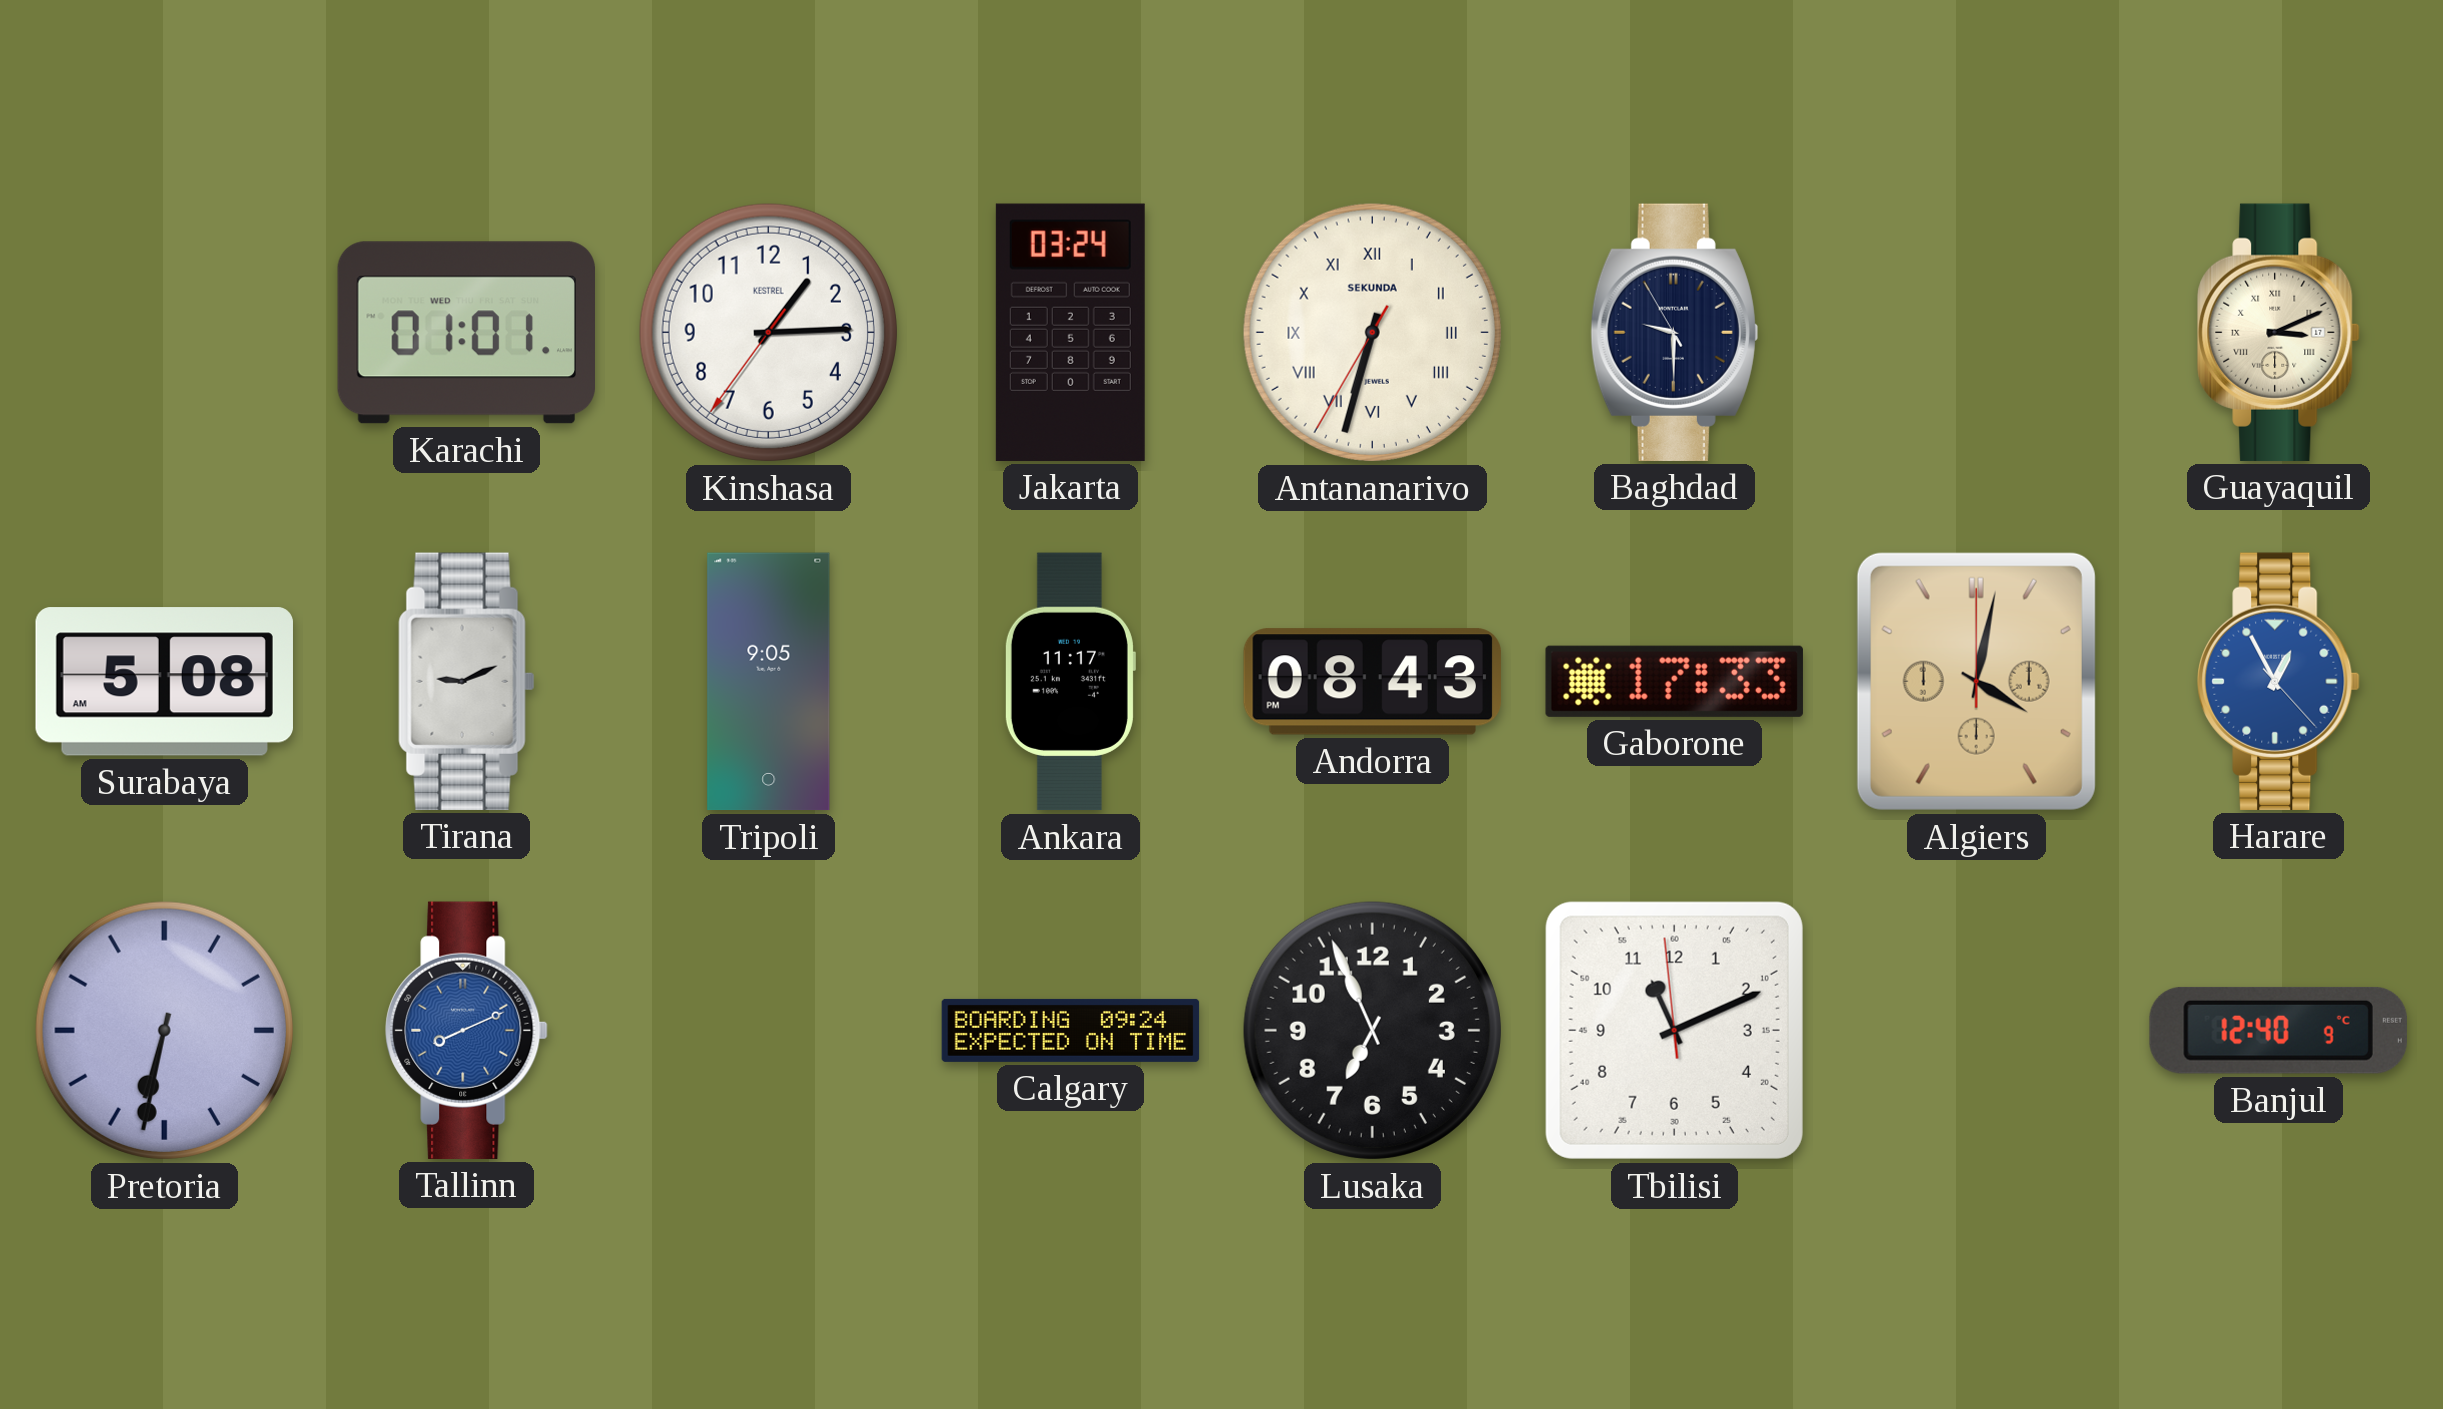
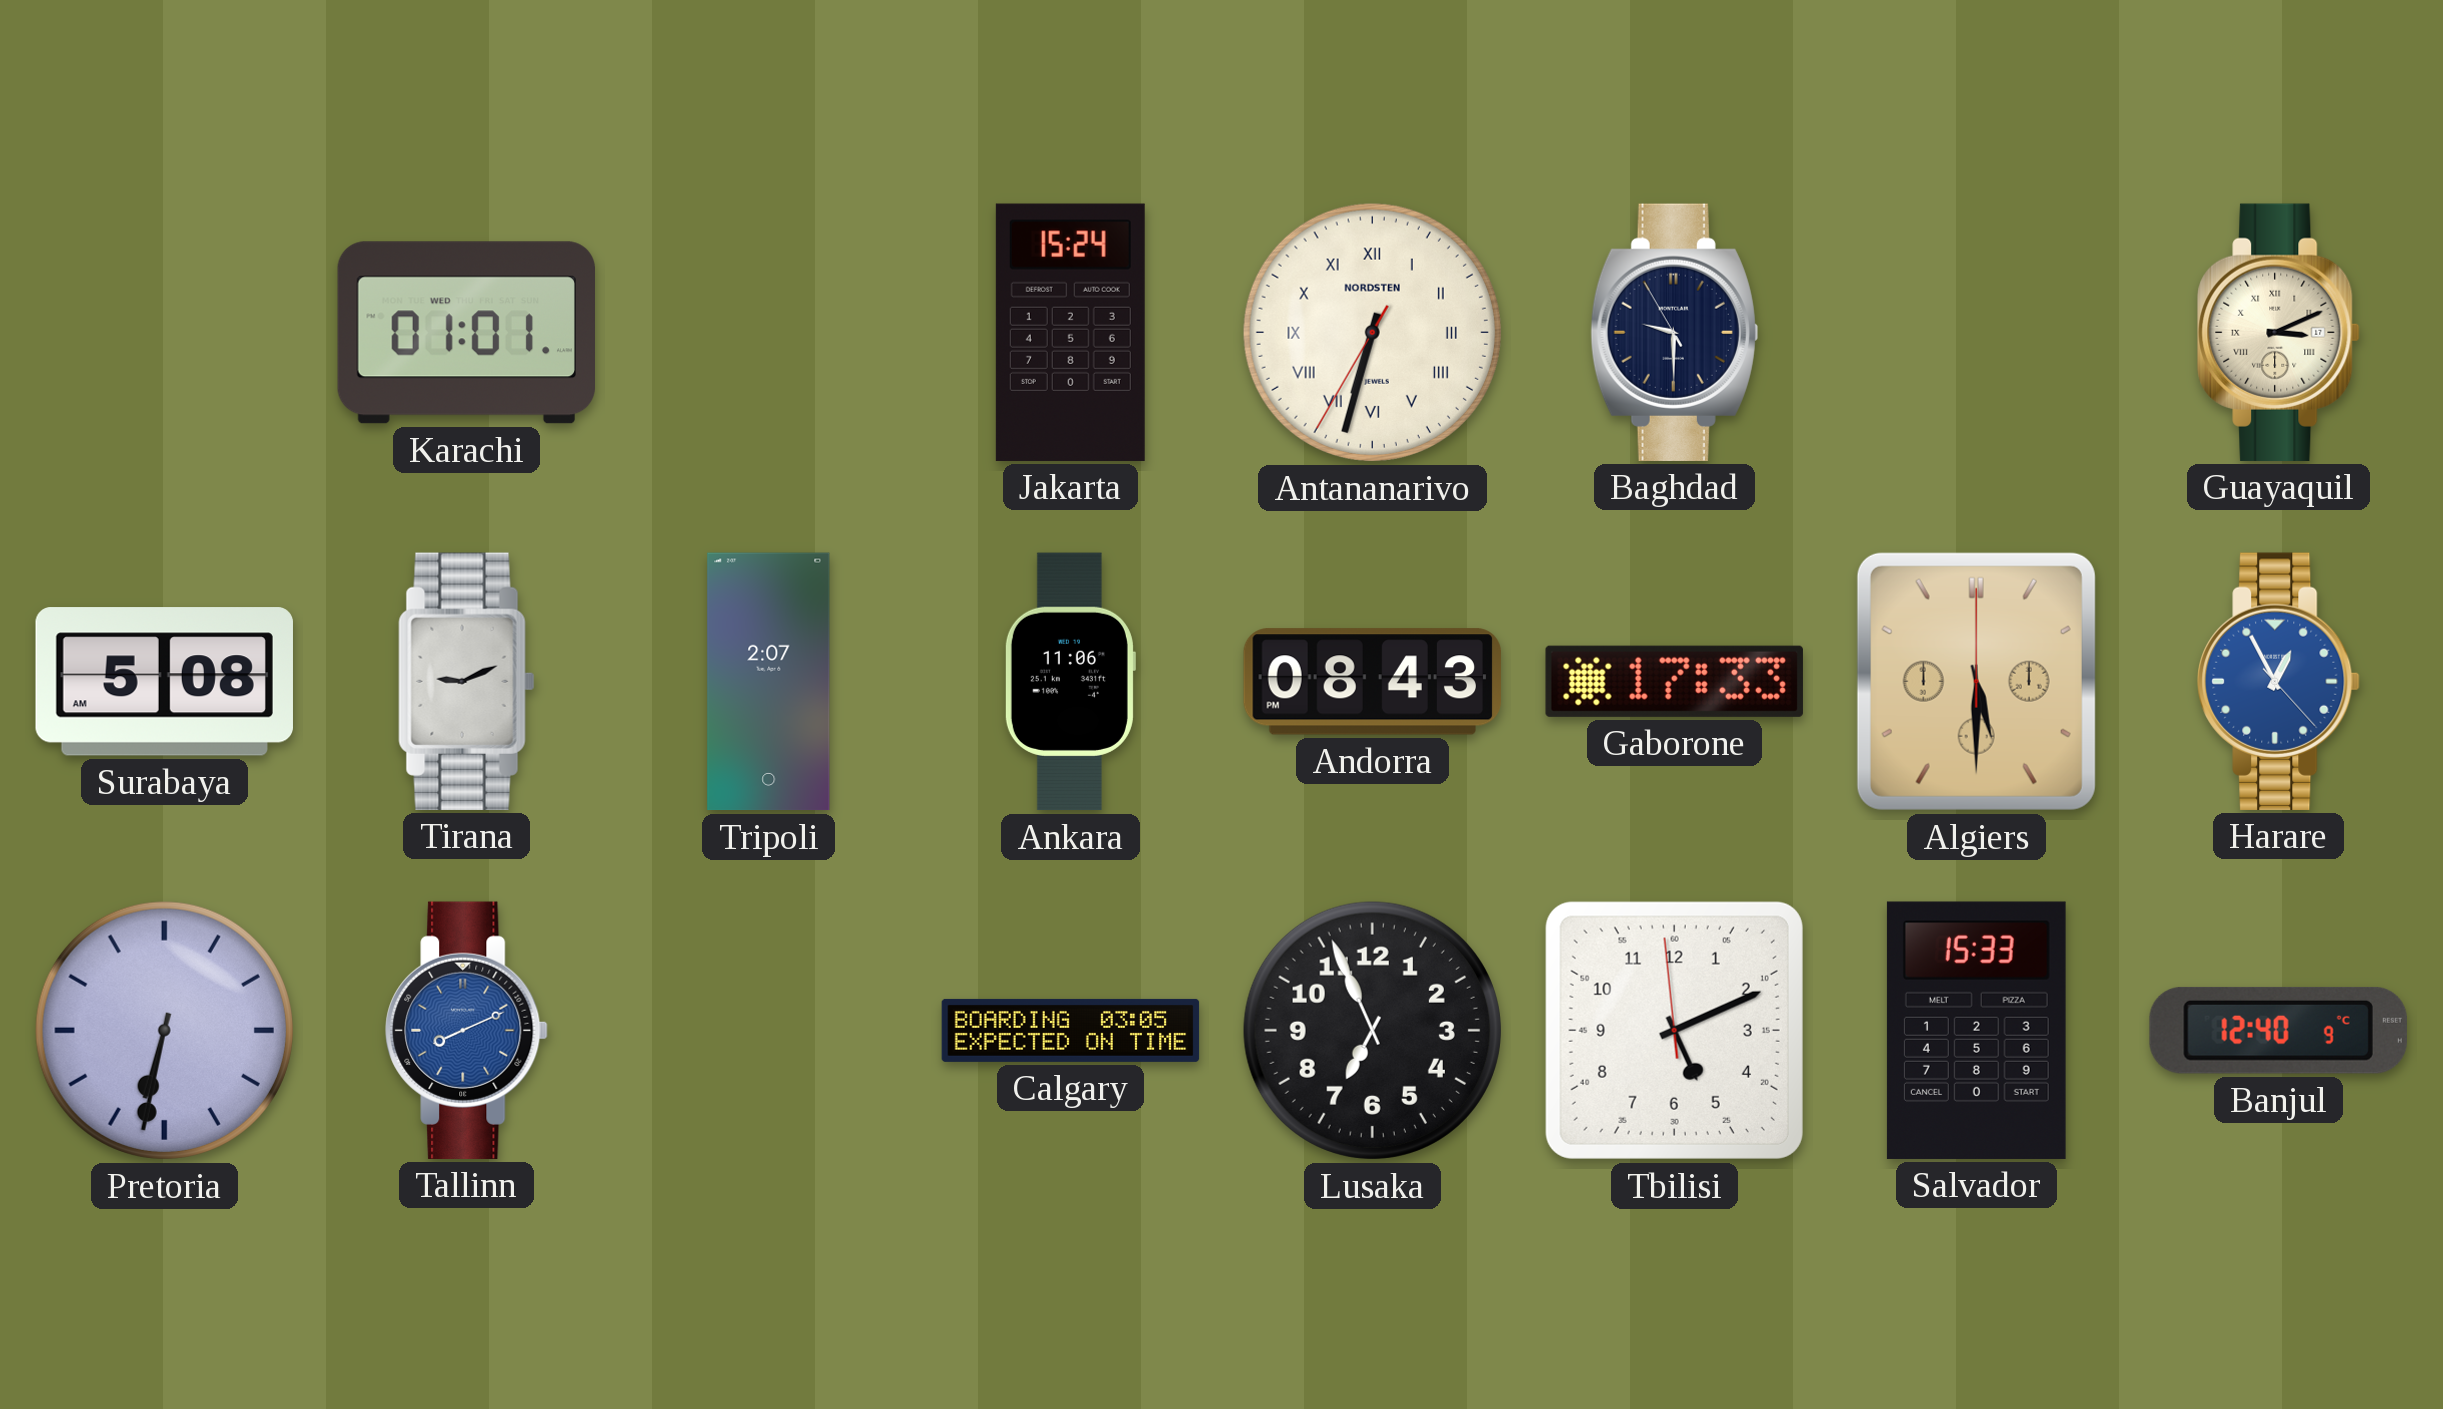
Kinshasa: 1:14 -> none
Jakarta: 03:24 -> 15:24
Antananarivo brand: SEKUNDA -> NORDSTEN
Tripoli: 9:05 -> 2:07
Ankara: 11:17 -> 11:06
Algiers: 4:02 -> 5:30
Calgary: 09:24 -> 03:05
Tbilisi: 11:10 -> 5:10
Salvador: none -> 15:33
